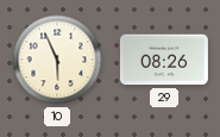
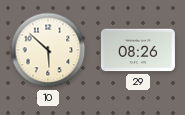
10: 5:56 -> 5:52
